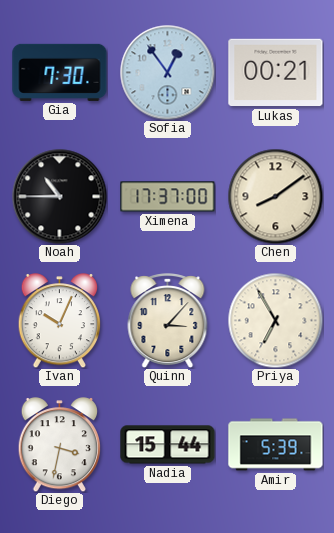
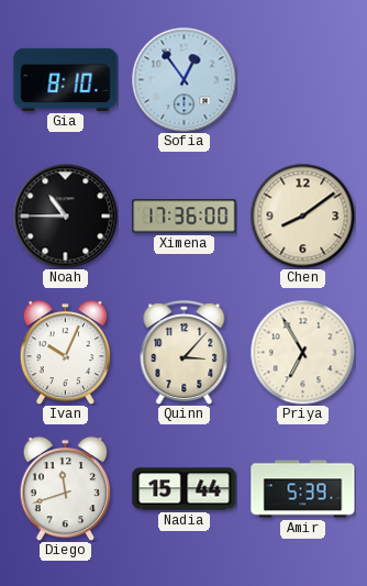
Gia: 7:30 -> 8:10
Lukas: 00:21 -> none
Ximena: 17:37 -> 17:36
Diego: 3:32 -> 11:42
